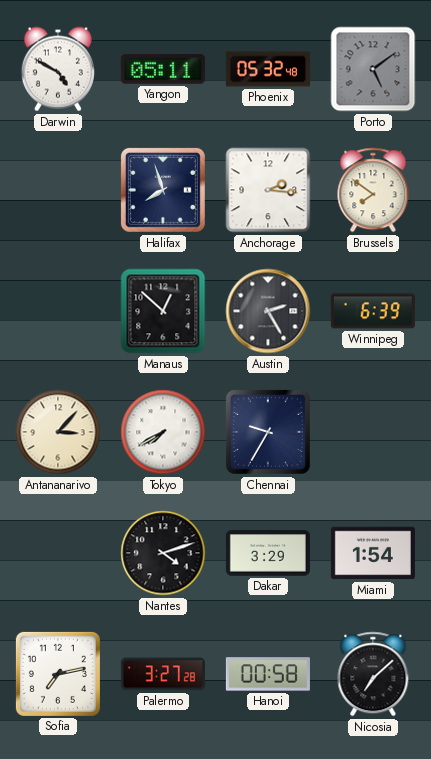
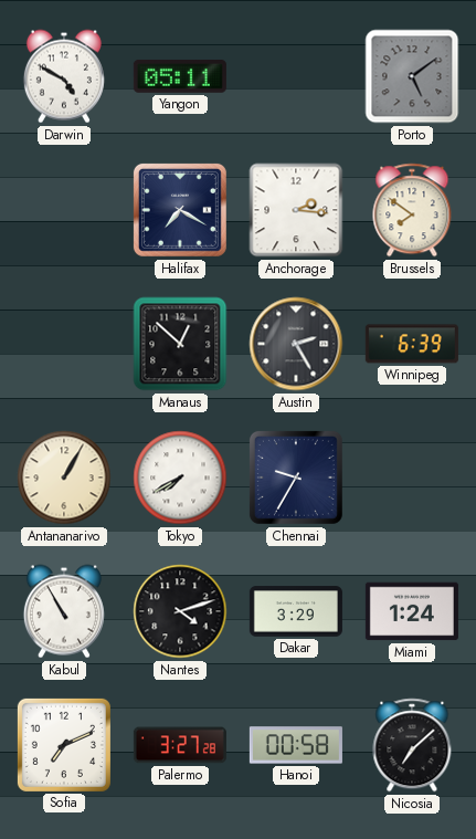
Phoenix: 05:32 -> none
Halifax: 7:57 -> 7:20
Antananarivo: 3:07 -> 1:05
Kabul: none -> 10:55
Miami: 1:54 -> 1:24
Sofia: 7:13 -> 7:11
